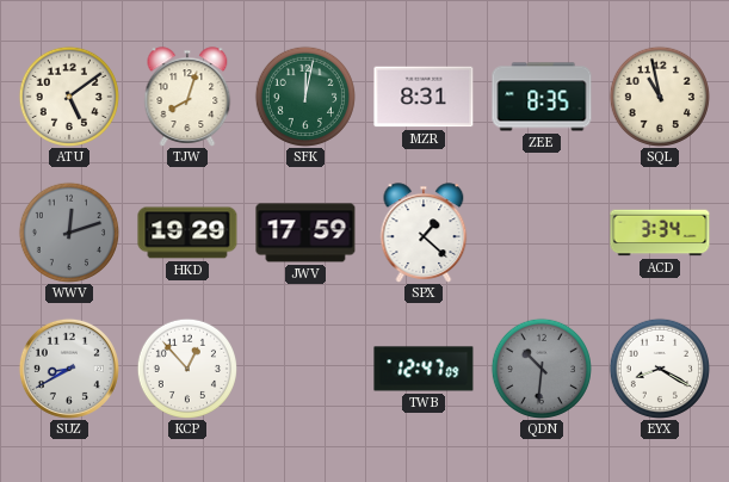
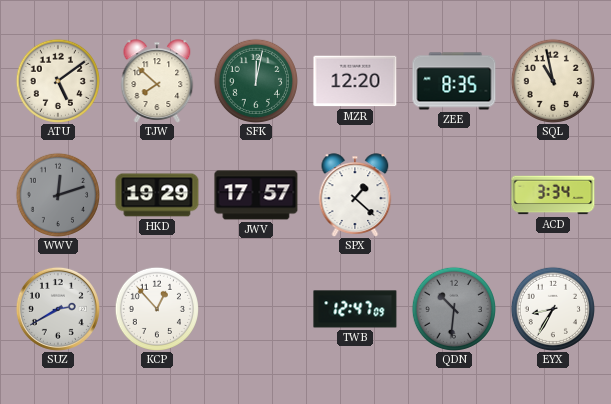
TJW: 8:03 -> 7:52
MZR: 8:31 -> 12:20
JWV: 17:59 -> 17:57
SUZ: 8:40 -> 2:40
EYX: 8:20 -> 8:35
